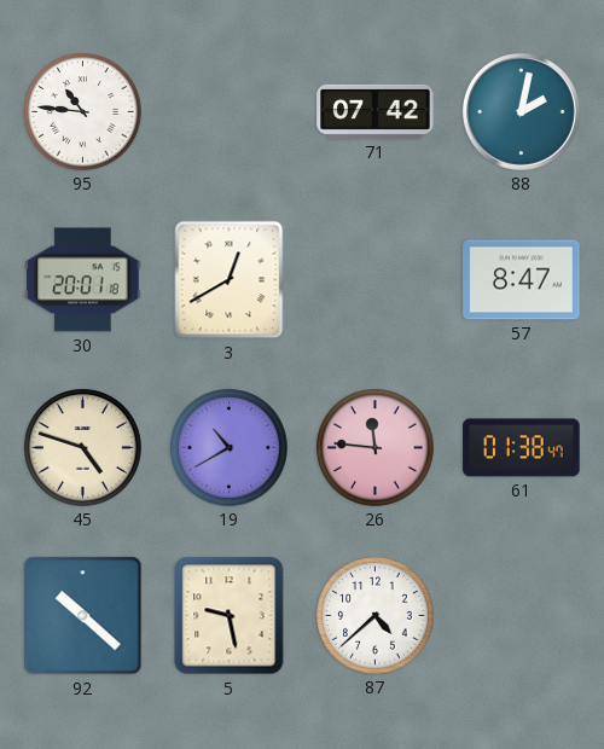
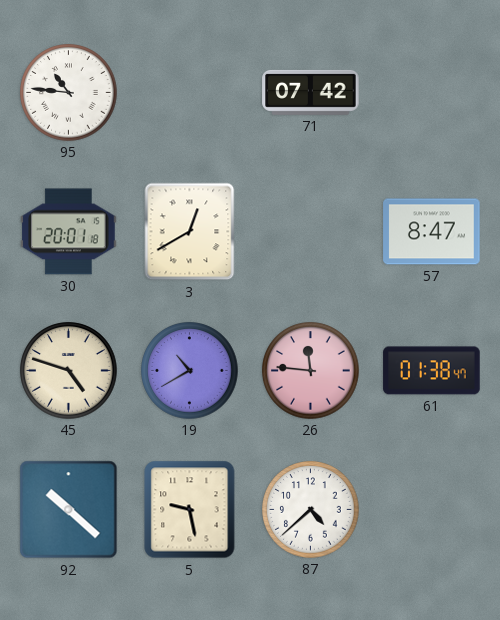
88: 2:02 -> none
